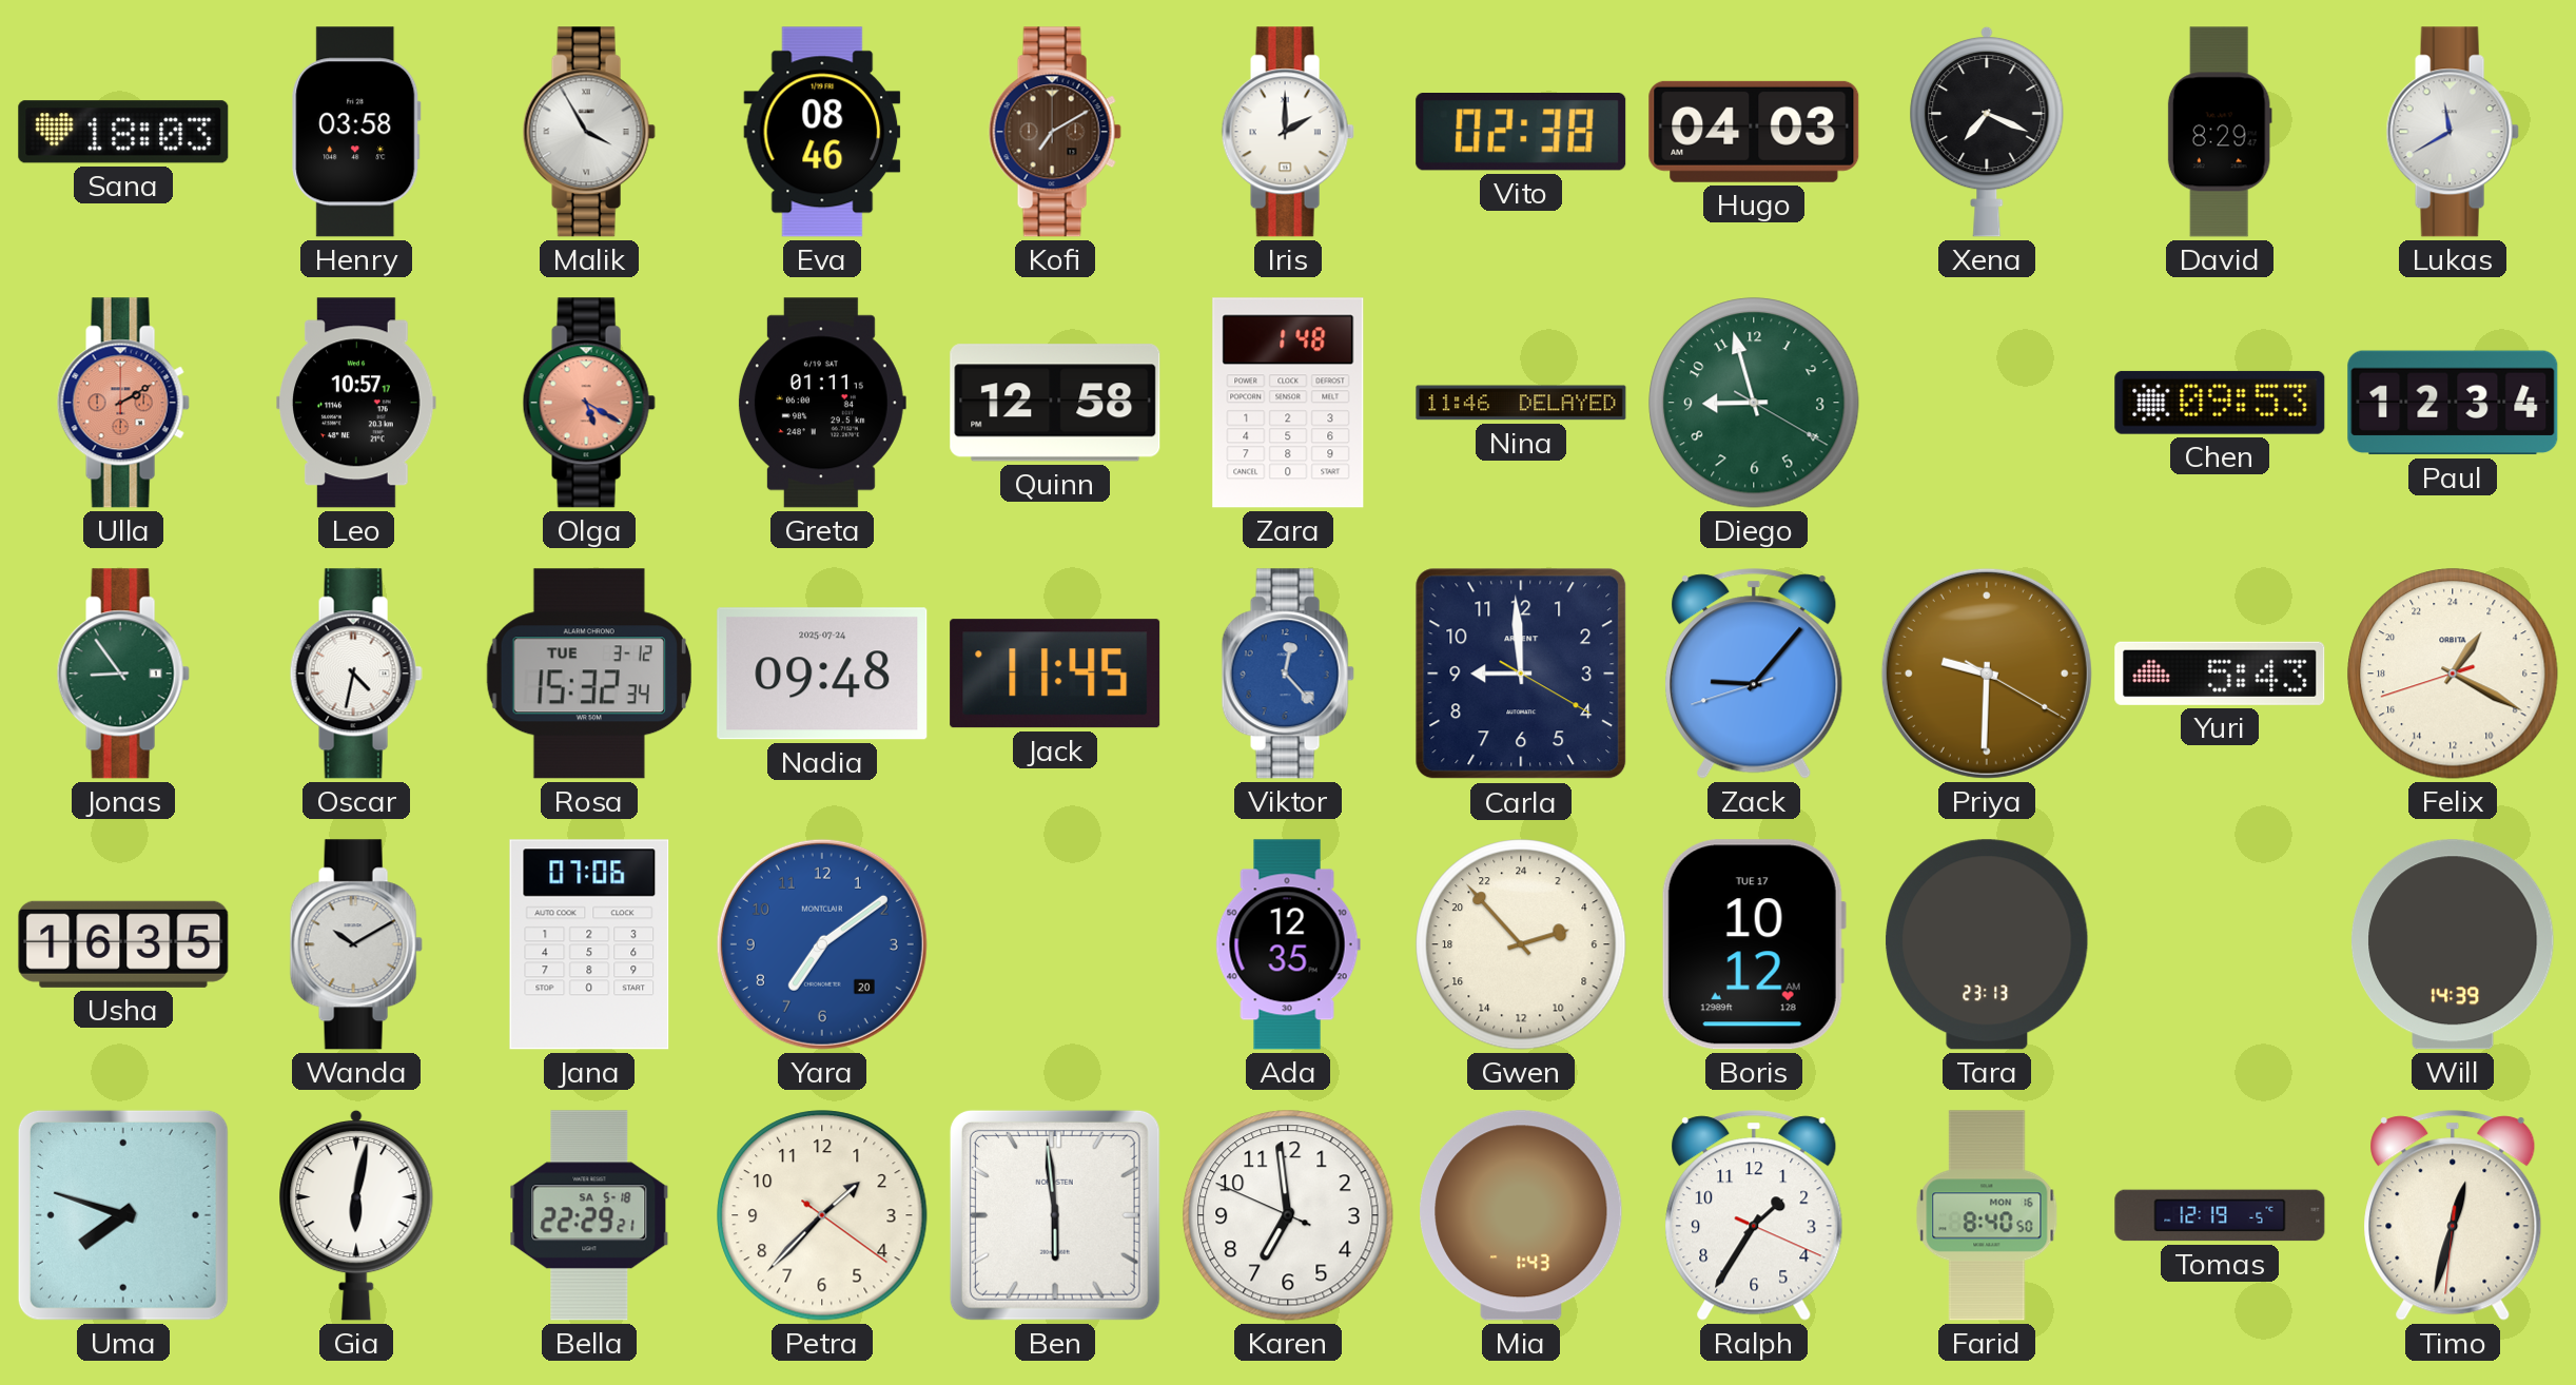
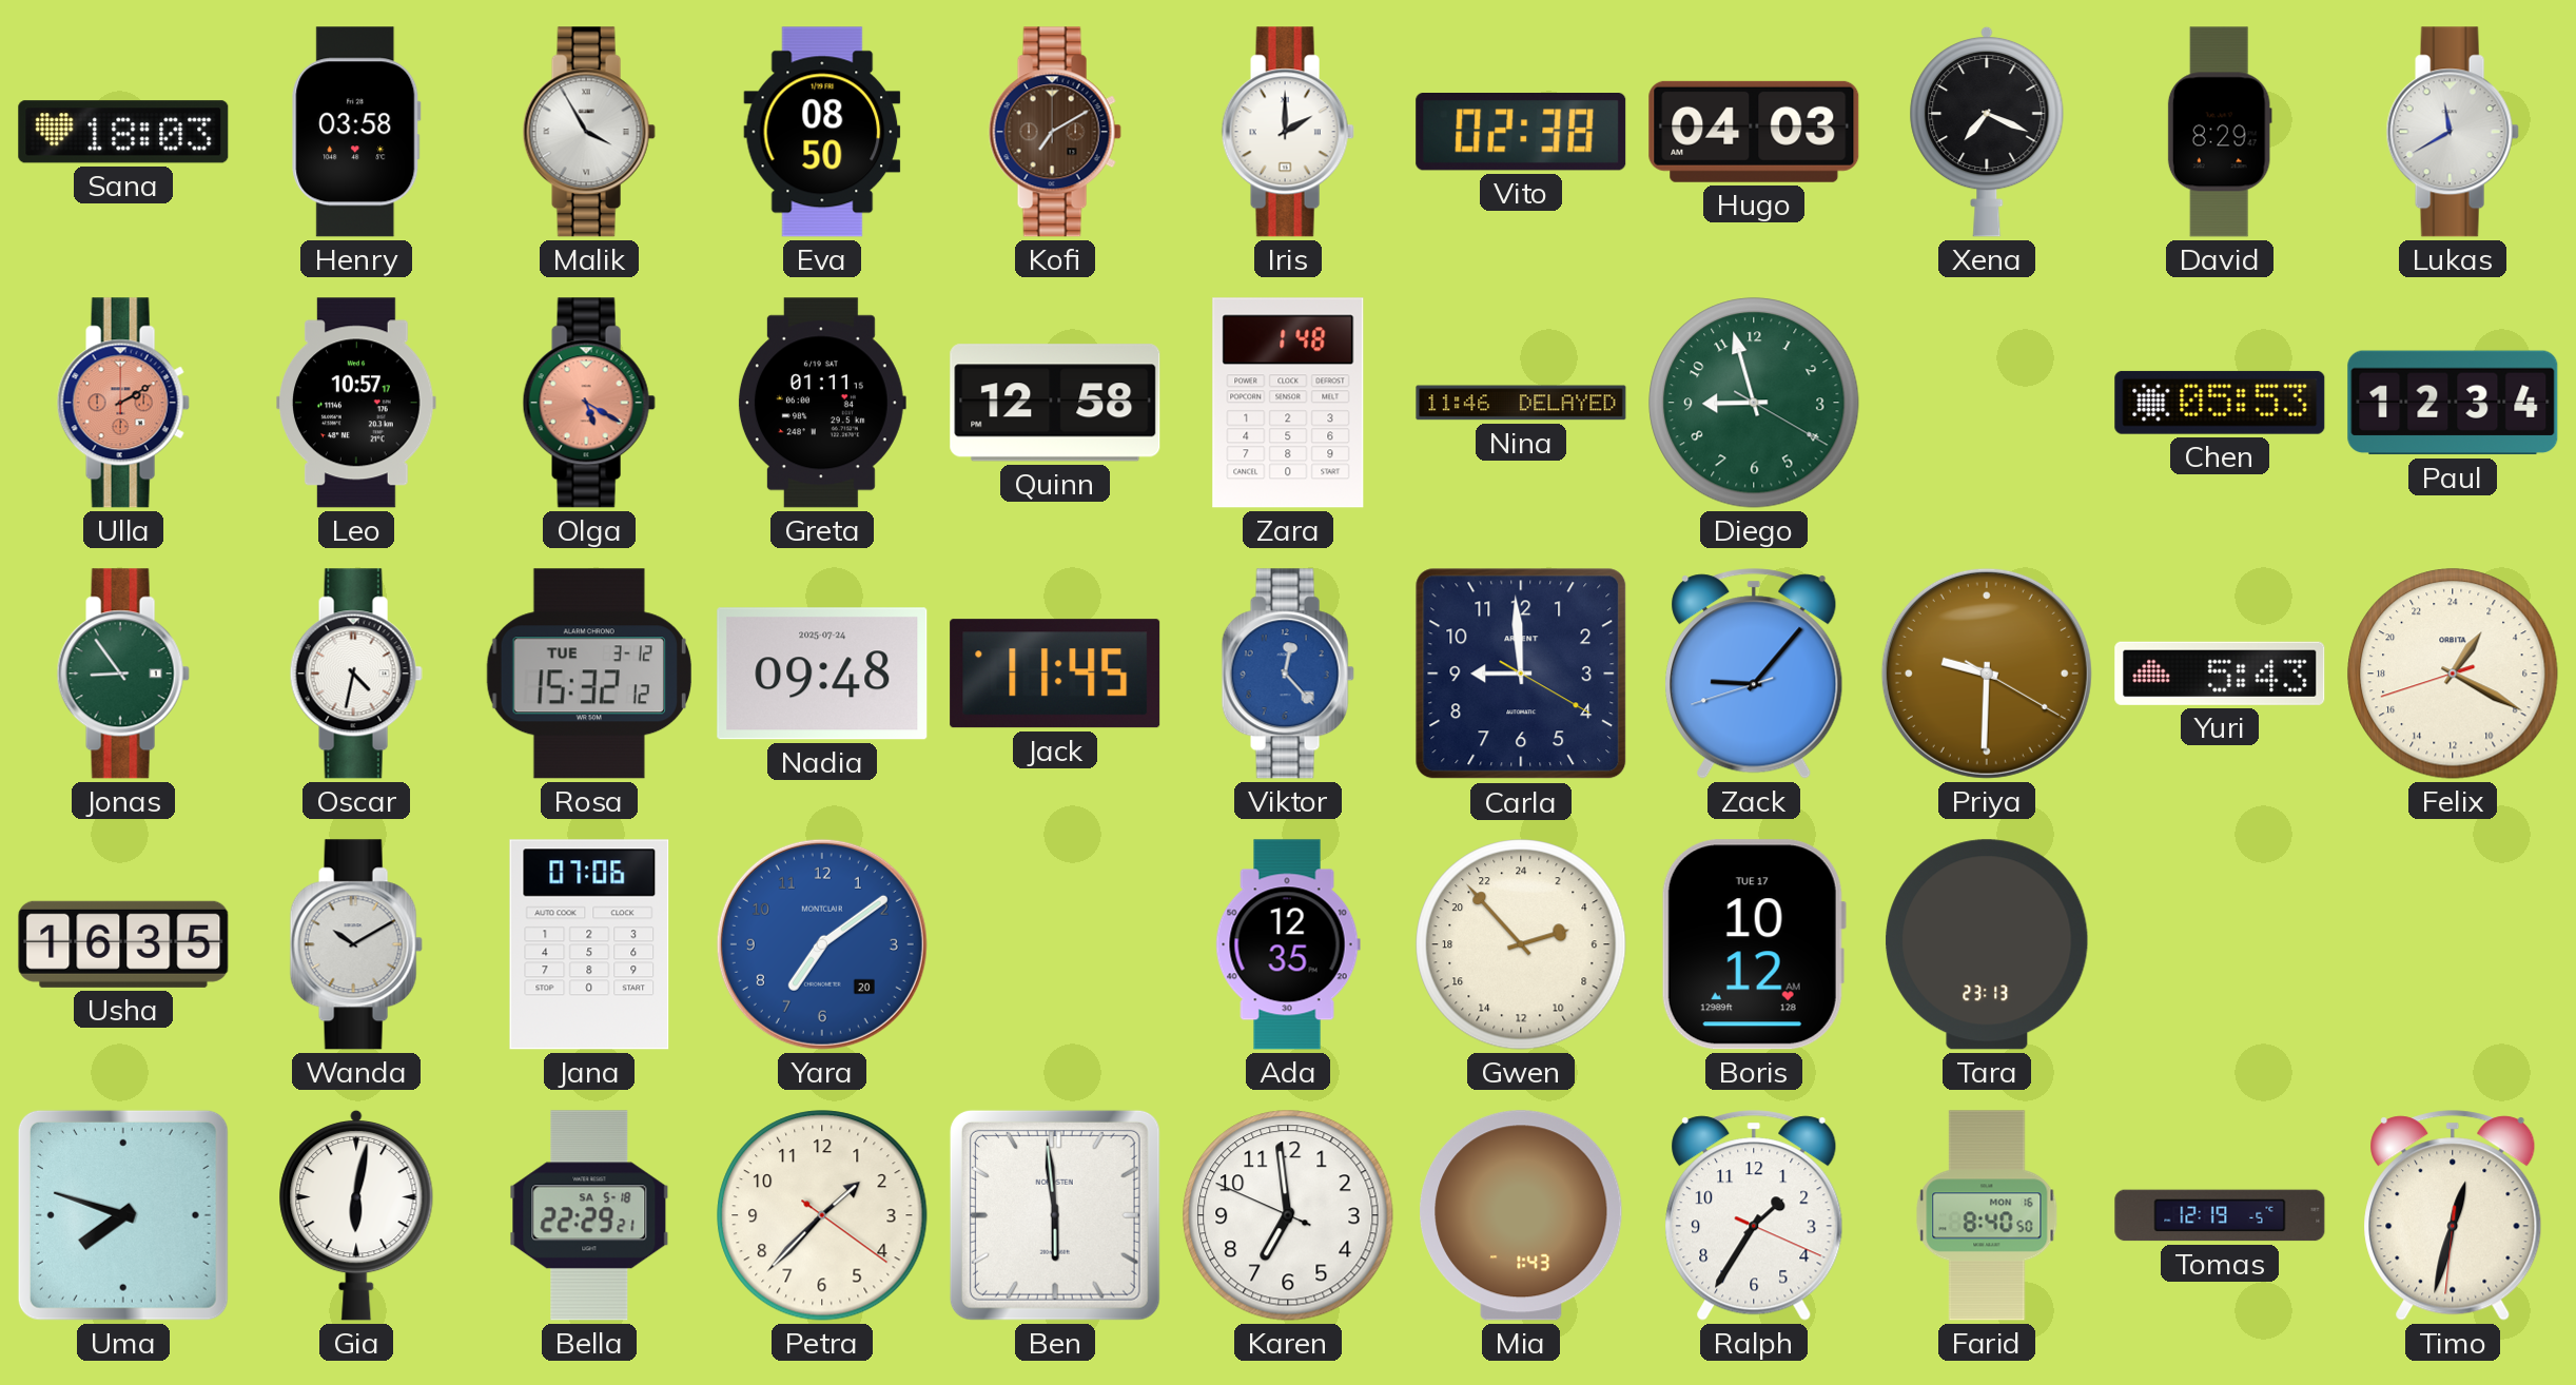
Eva: 08:46 -> 08:50
Chen: 09:53 -> 05:53
Rosa: 15:32:34 -> 15:32:12
Will: 14:39 -> none
